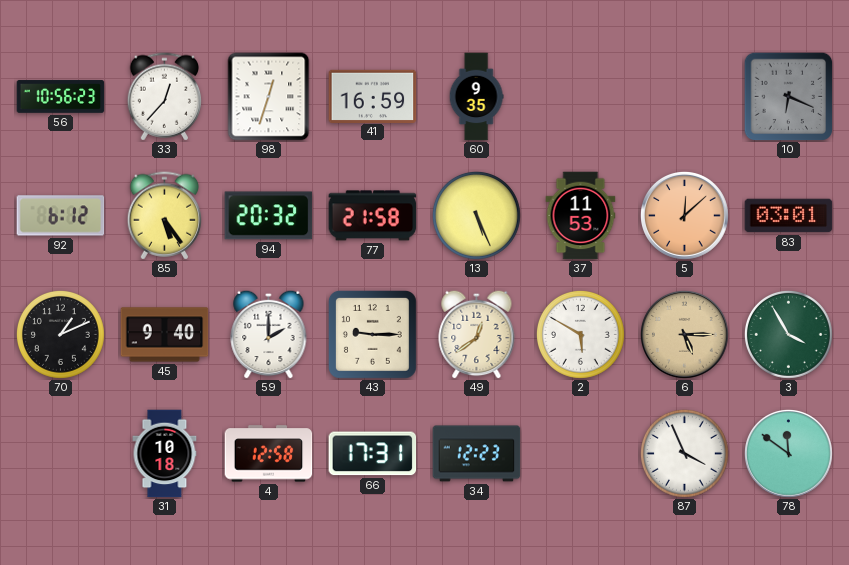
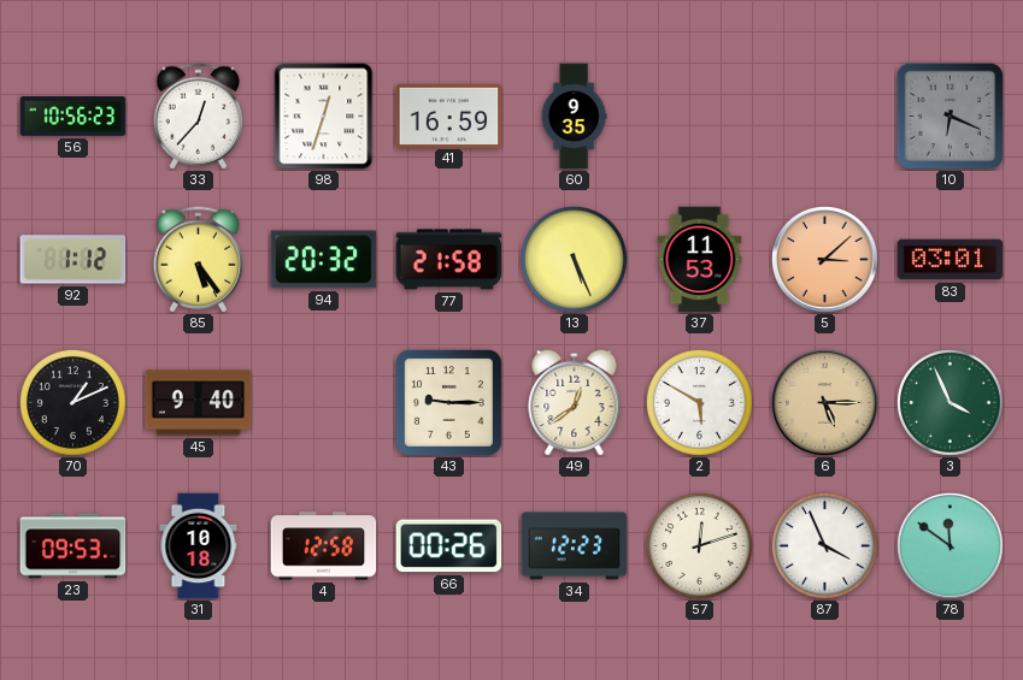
92: 6:12 -> 1:12
5: 12:08 -> 3:08
59: 2:00 -> none
3: 3:55 -> 3:56
23: none -> 09:53
66: 17:31 -> 00:26
57: none -> 12:12
